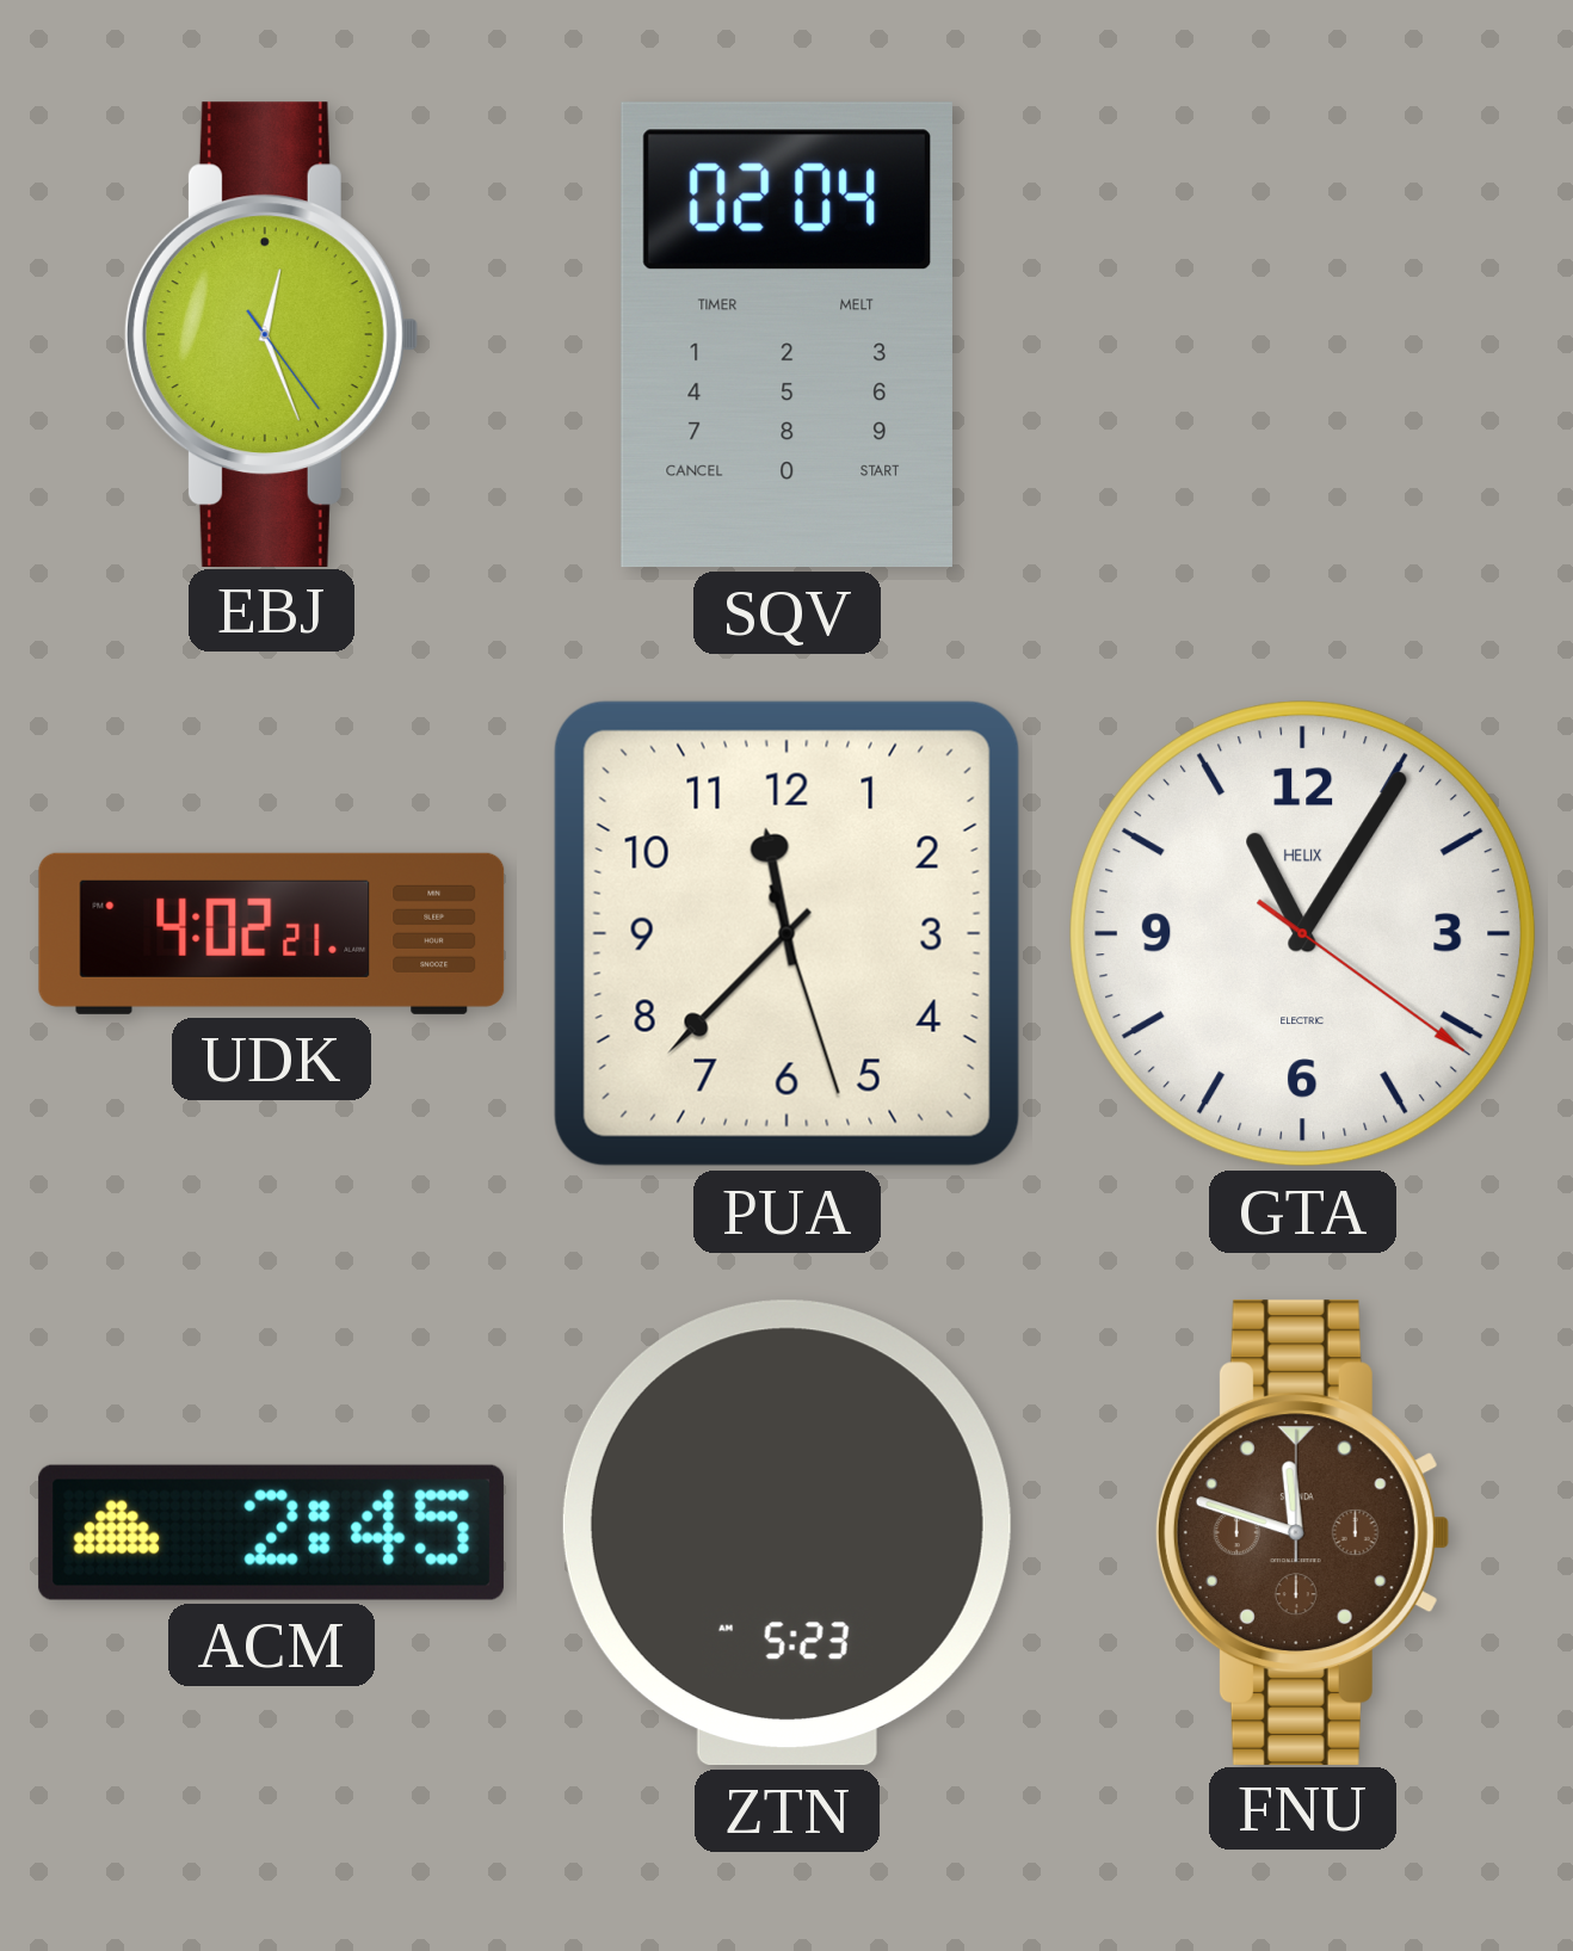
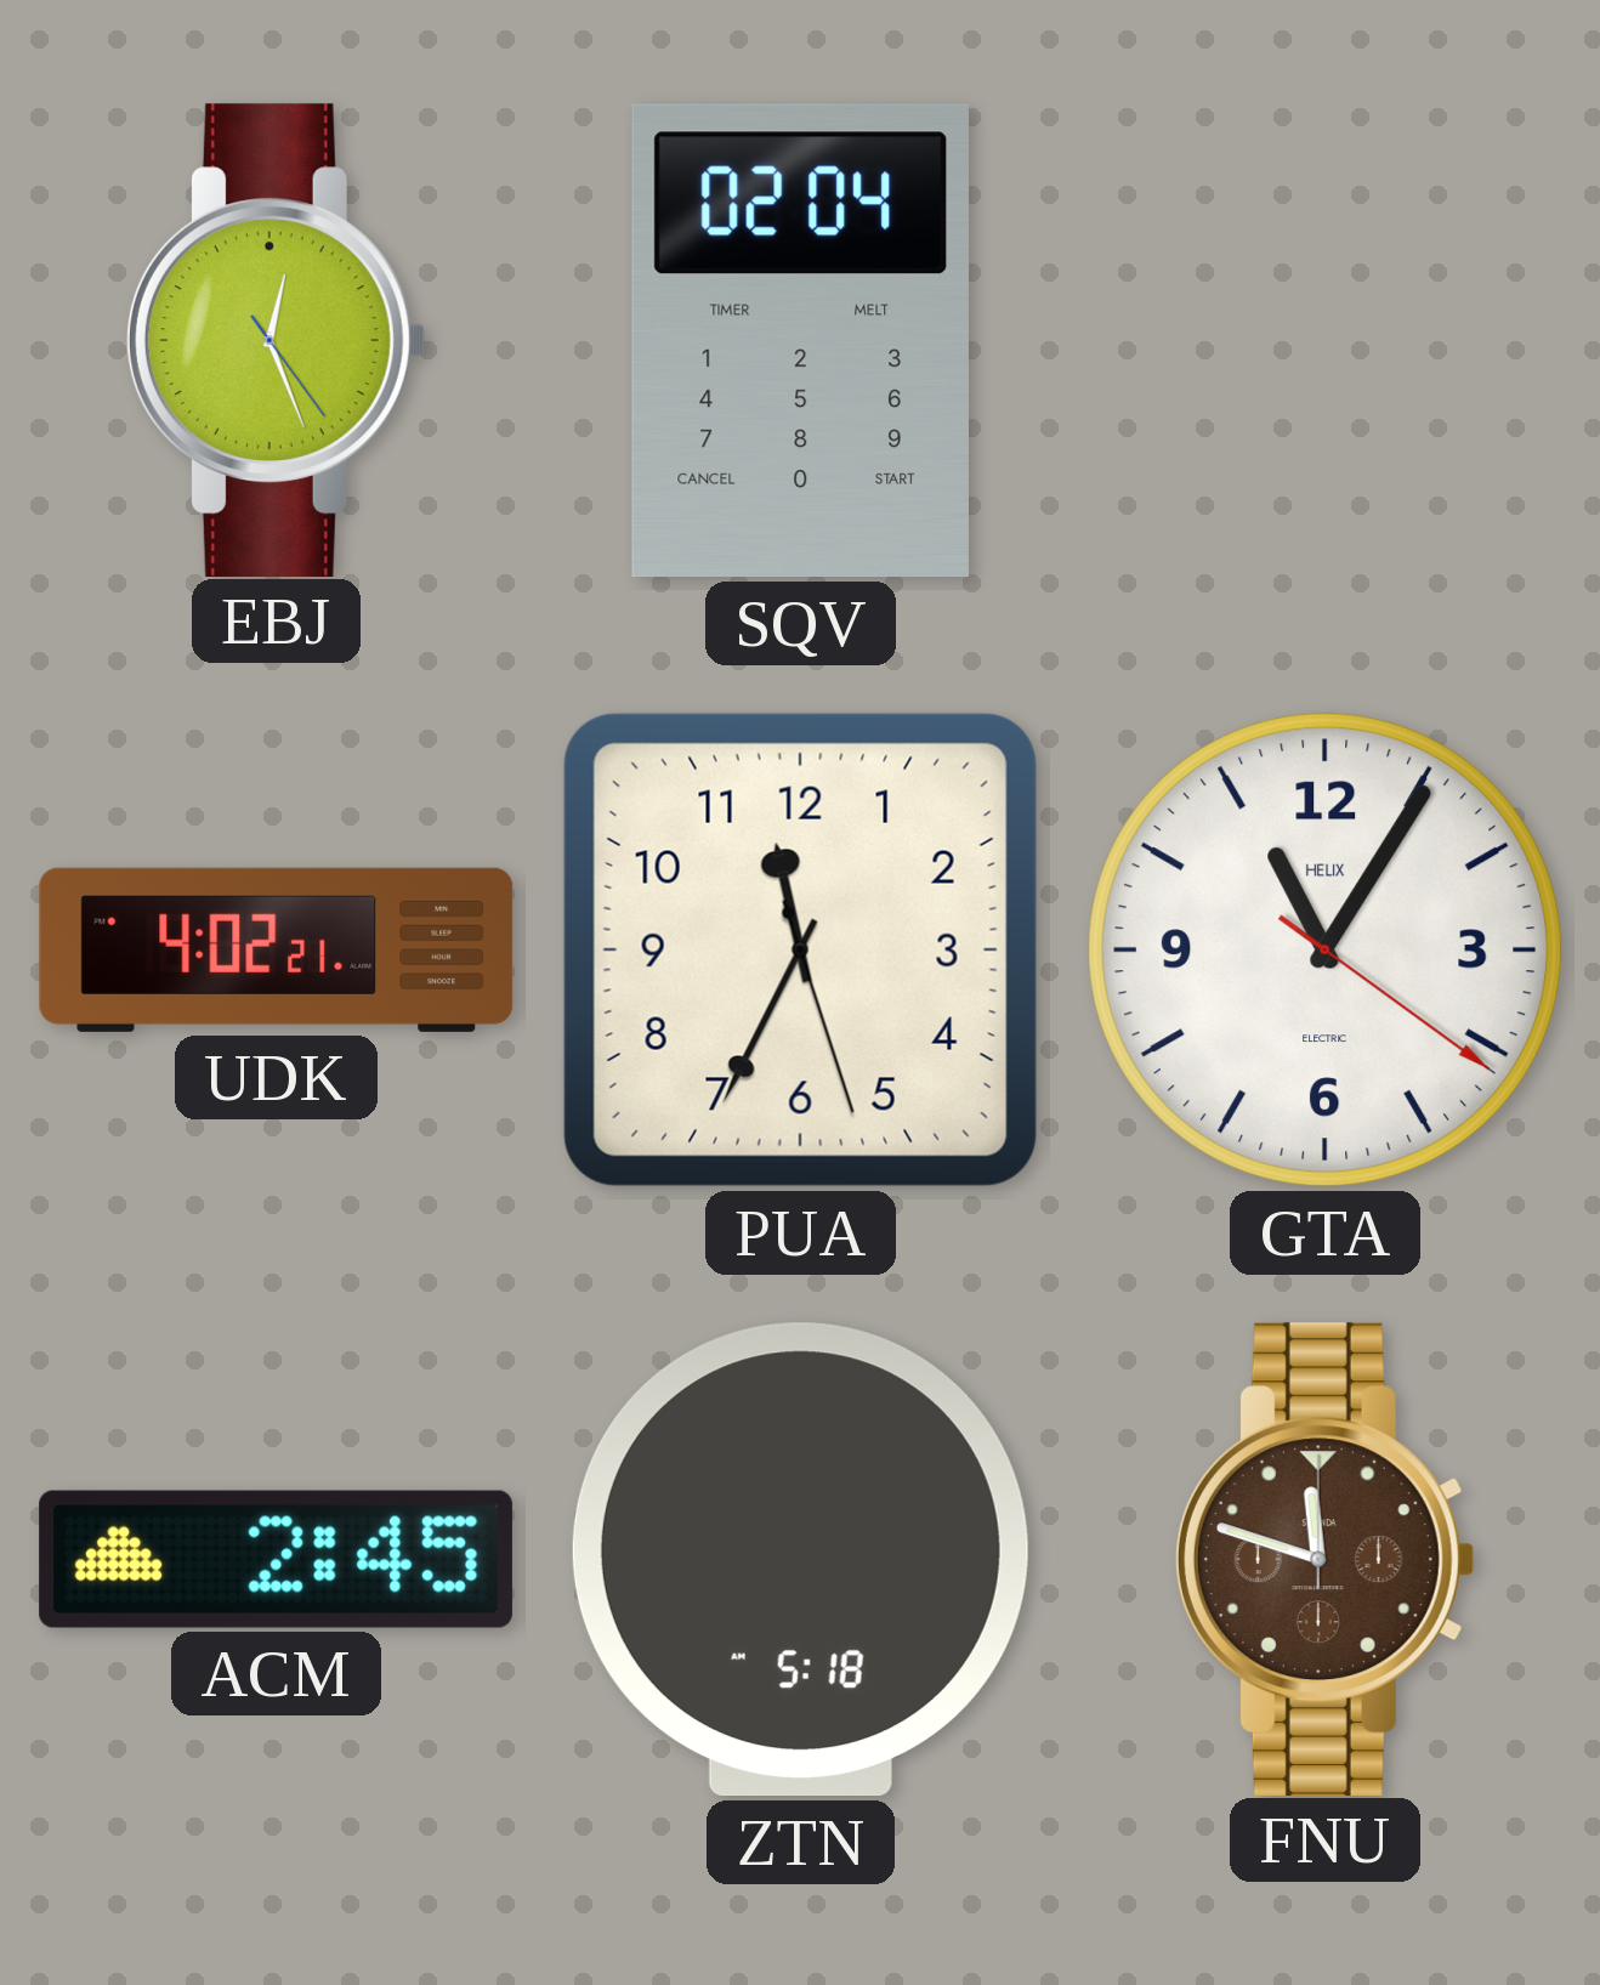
PUA: 11:37 -> 11:34
ZTN: 5:23 -> 5:18
